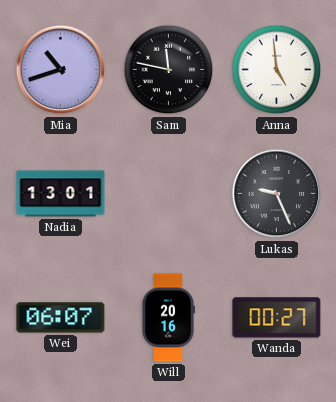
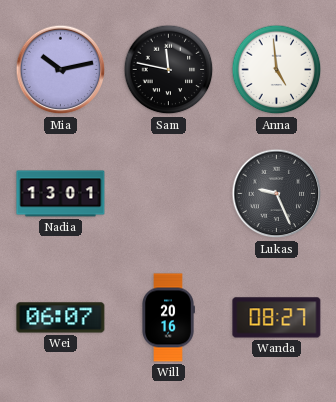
Mia: 10:42 -> 10:13
Wanda: 00:27 -> 08:27
